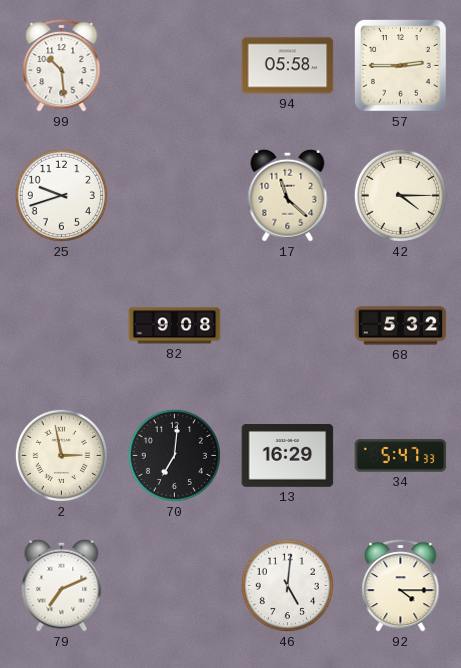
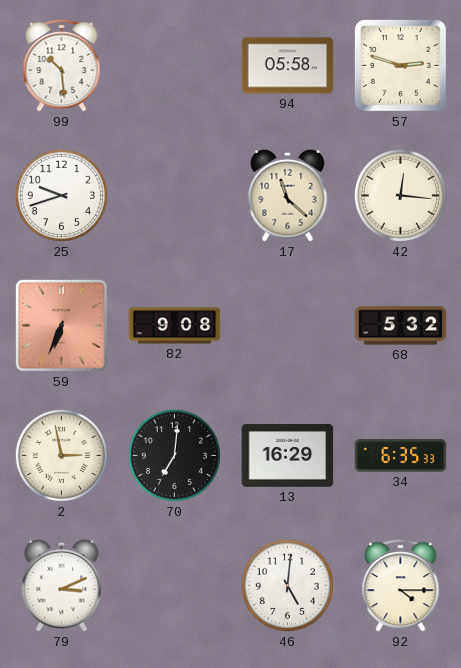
57: 2:45 -> 2:48
42: 4:15 -> 12:16
59: none -> 6:34
34: 5:47 -> 6:35
79: 7:11 -> 3:11
